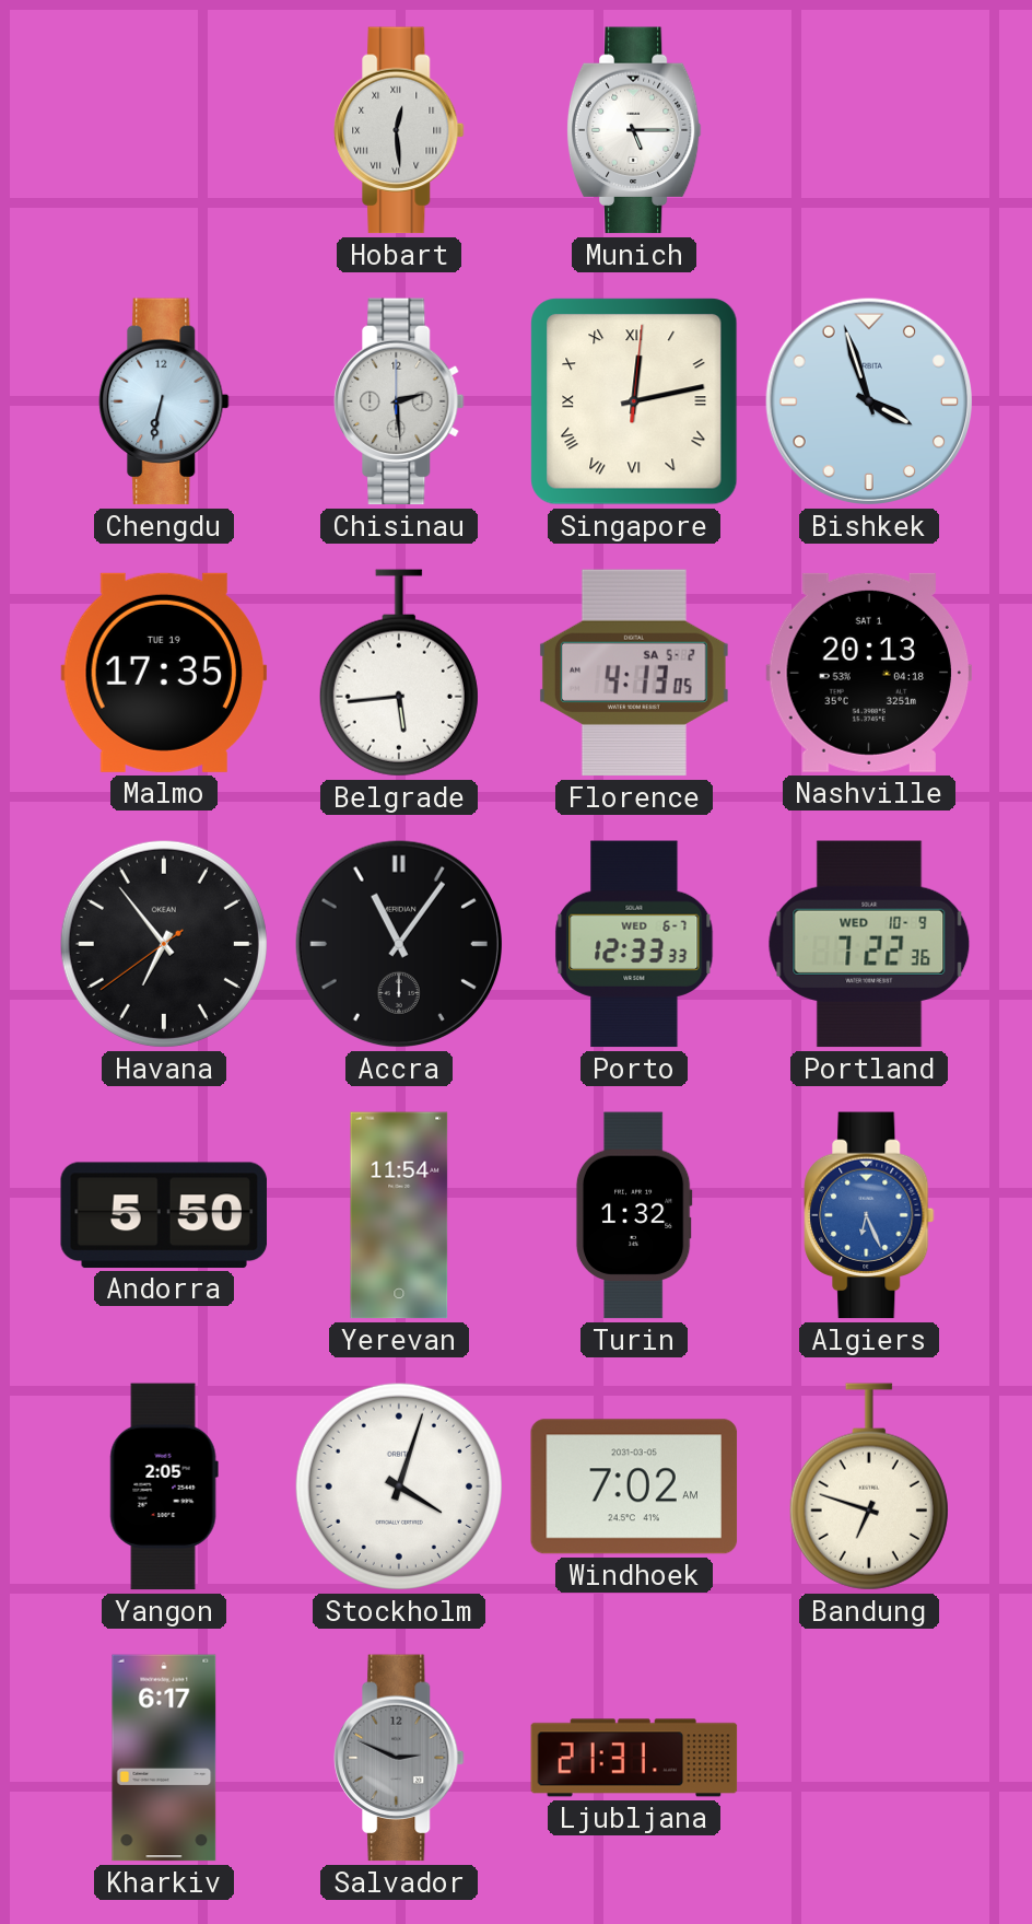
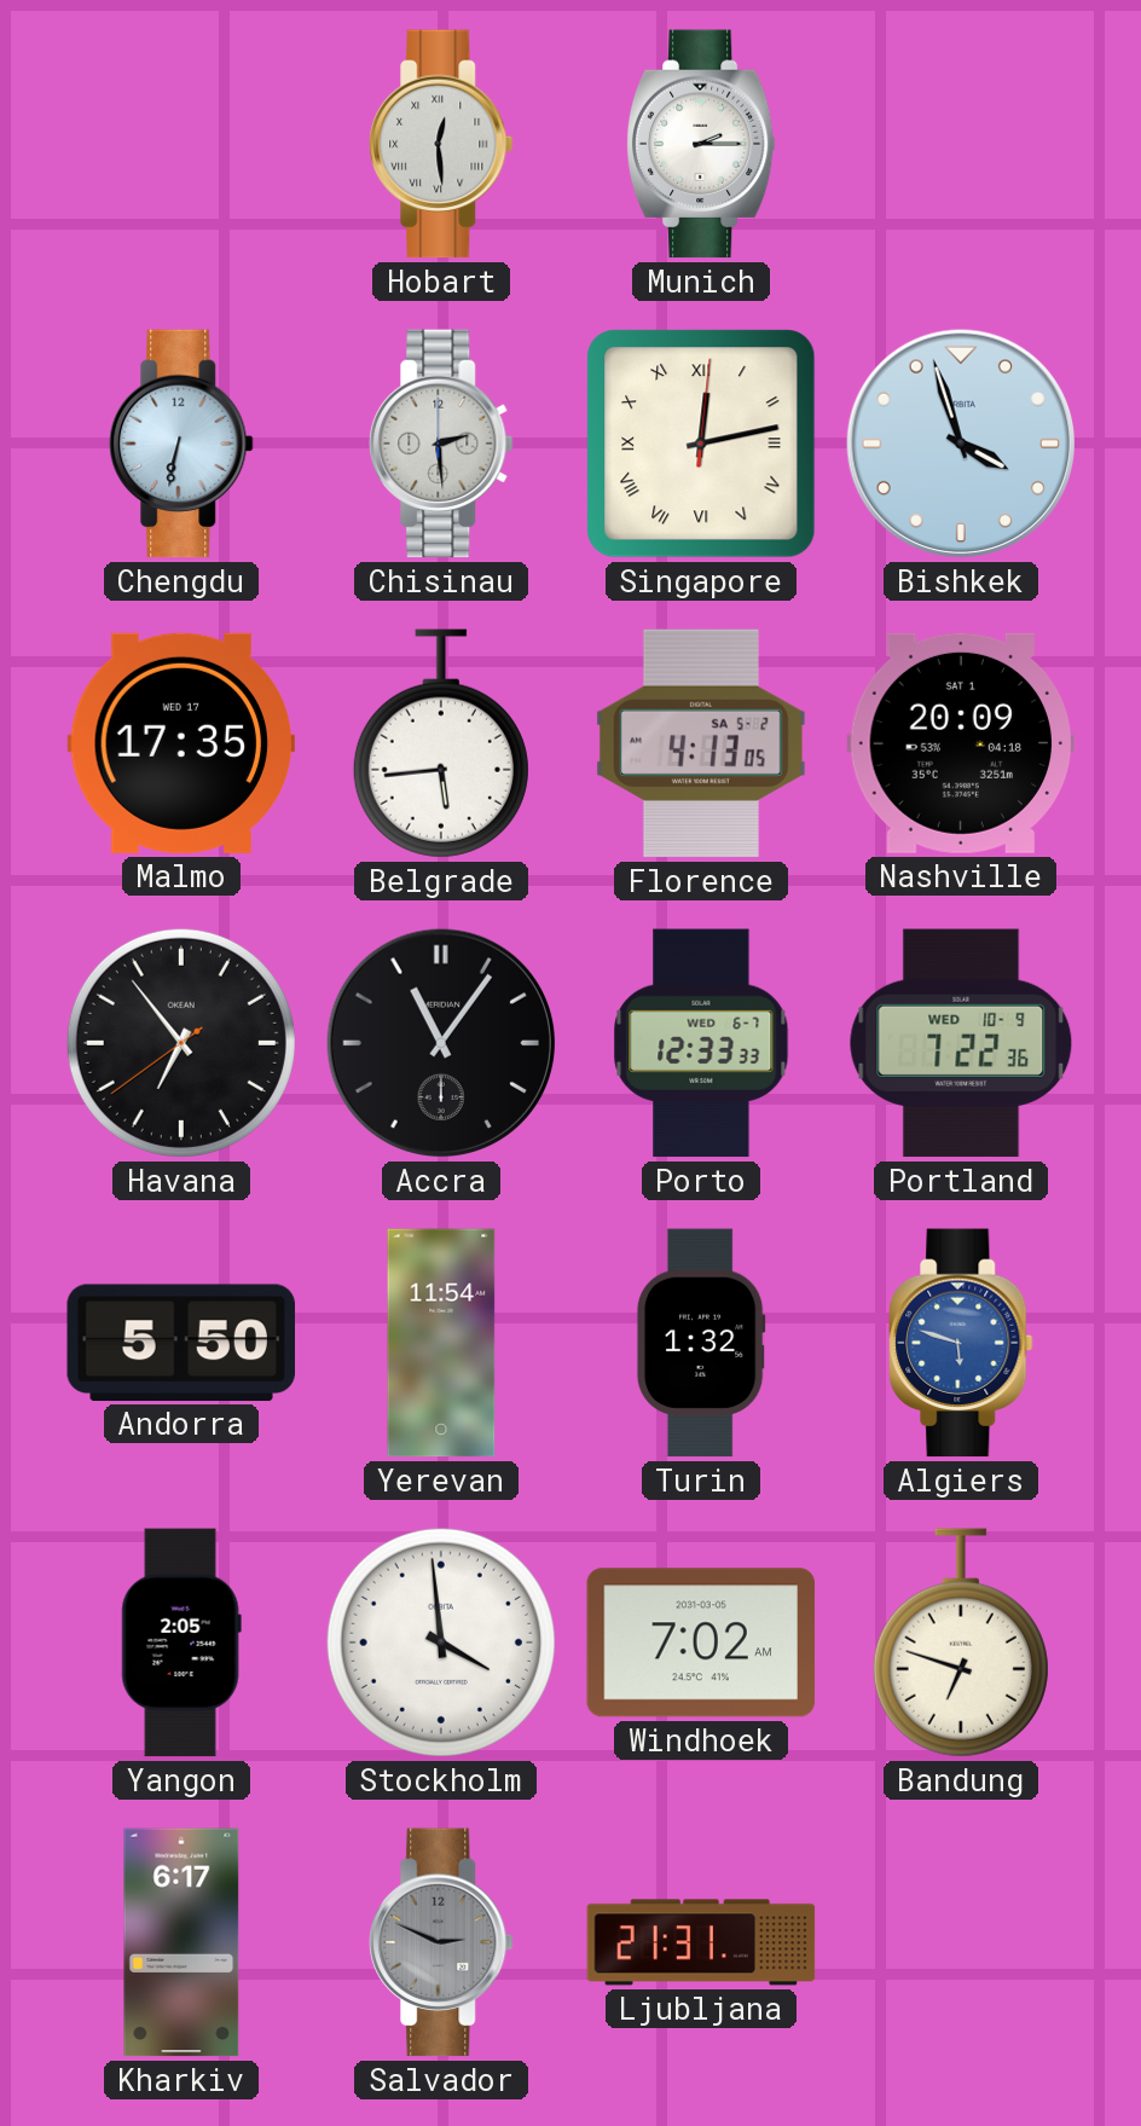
Munich: 5:15 -> 2:15
Malmo date: TUE 19 -> WED 17
Nashville: 20:13 -> 20:09
Algiers: 6:26 -> 5:48
Stockholm: 4:03 -> 3:59
